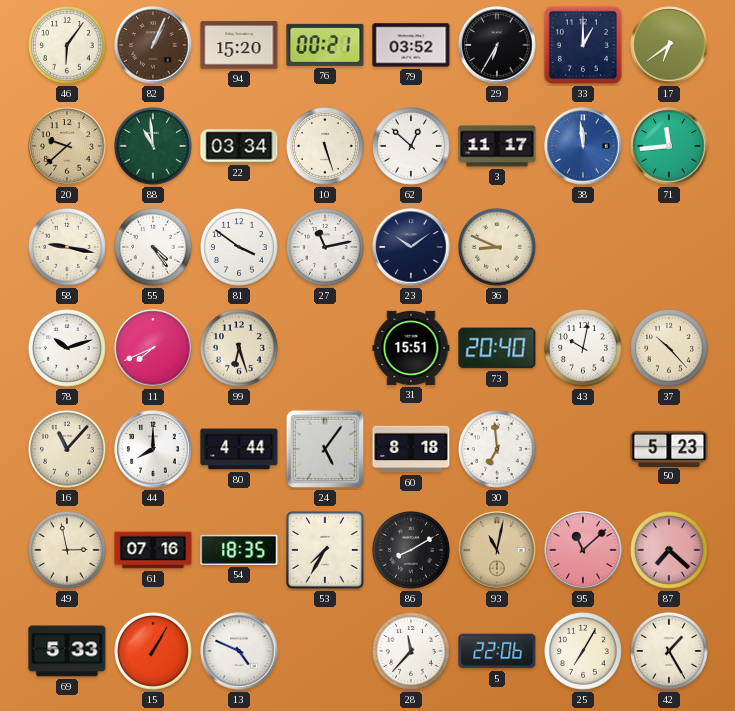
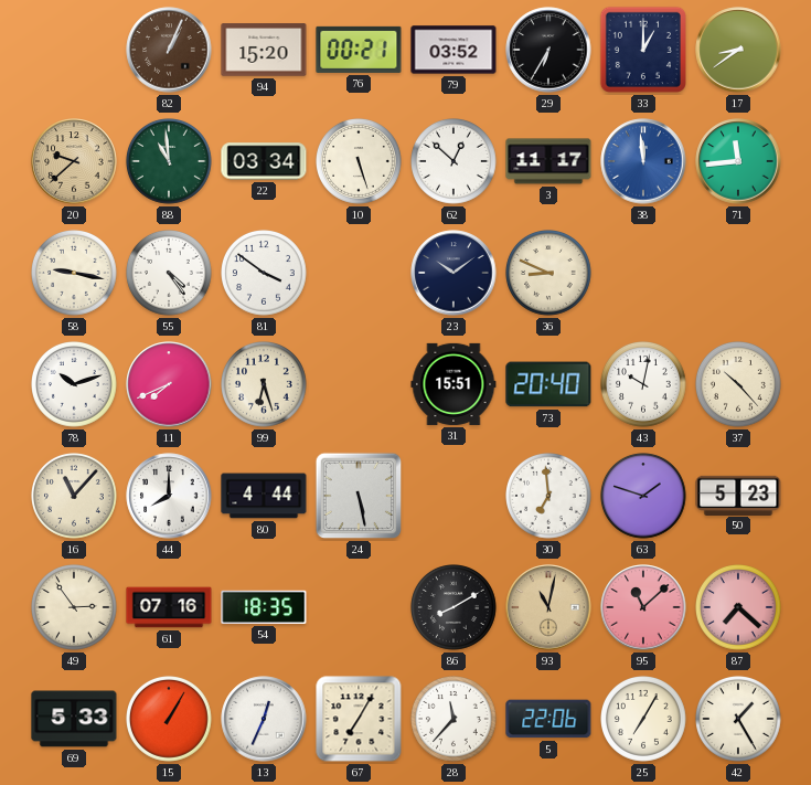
46: 6:06 -> none
17: 6:39 -> 8:39
27: 11:13 -> none
24: 5:06 -> 5:28
60: 8:18 -> none
63: none -> 1:48
49: 2:58 -> 2:54
53: 7:35 -> none
13: 4:49 -> 12:34
67: none -> 7:05
